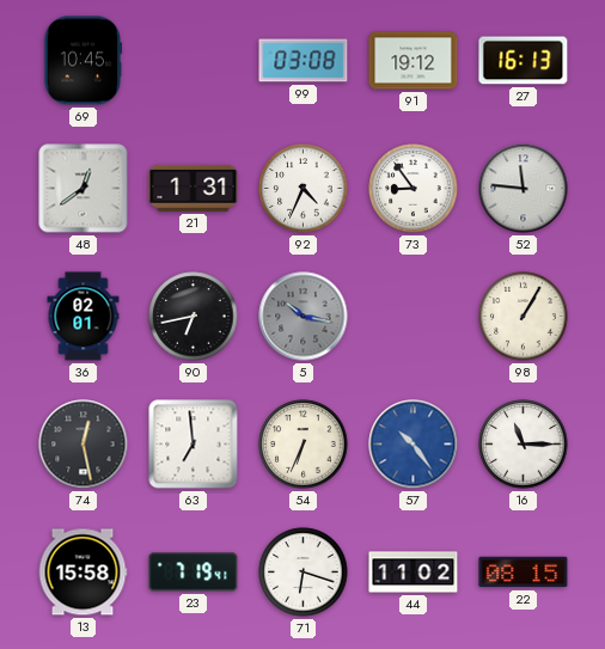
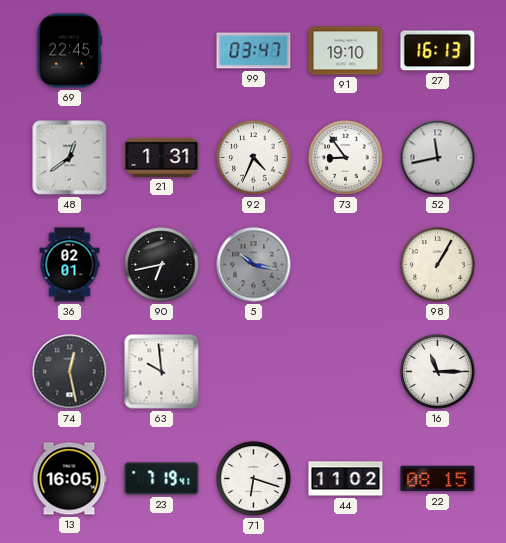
69: 10:45 -> 22:45
99: 03:08 -> 03:47
91: 19:12 -> 19:10
52: 11:46 -> 11:43
63: 6:59 -> 9:59
54: 6:34 -> none
57: 10:24 -> none
13: 15:58 -> 16:05
